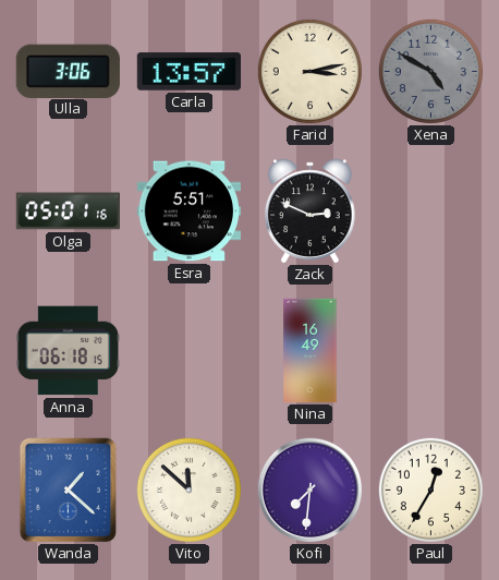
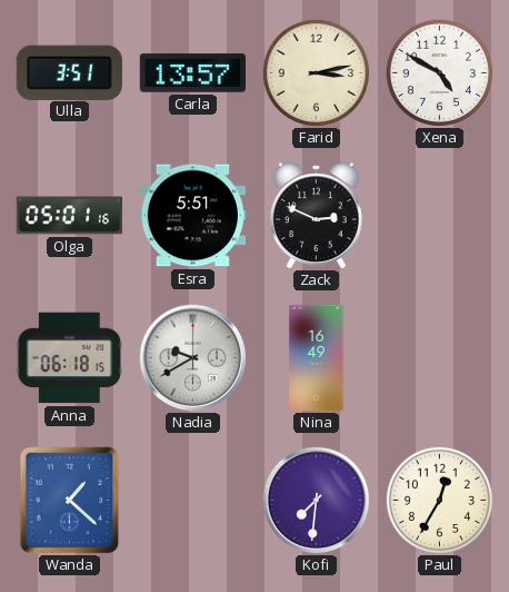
Ulla: 3:06 -> 3:51
Xena dial: grey -> white
Nadia: none -> 9:40
Vito: 11:52 -> none
